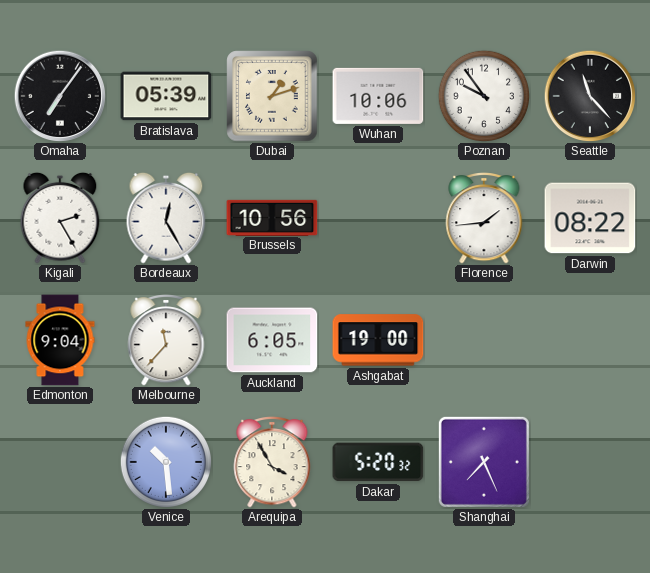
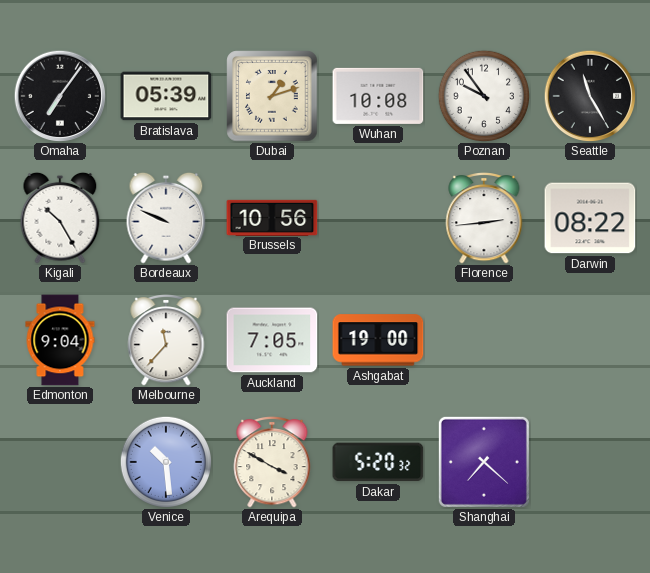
Wuhan: 10:06 -> 10:08
Seattle: 11:23 -> 11:25
Kigali: 2:25 -> 10:25
Bordeaux: 12:25 -> 9:49
Florence: 1:44 -> 2:44
Auckland: 6:05 -> 7:05
Arequipa: 3:55 -> 3:50
Shanghai: 7:26 -> 7:22
